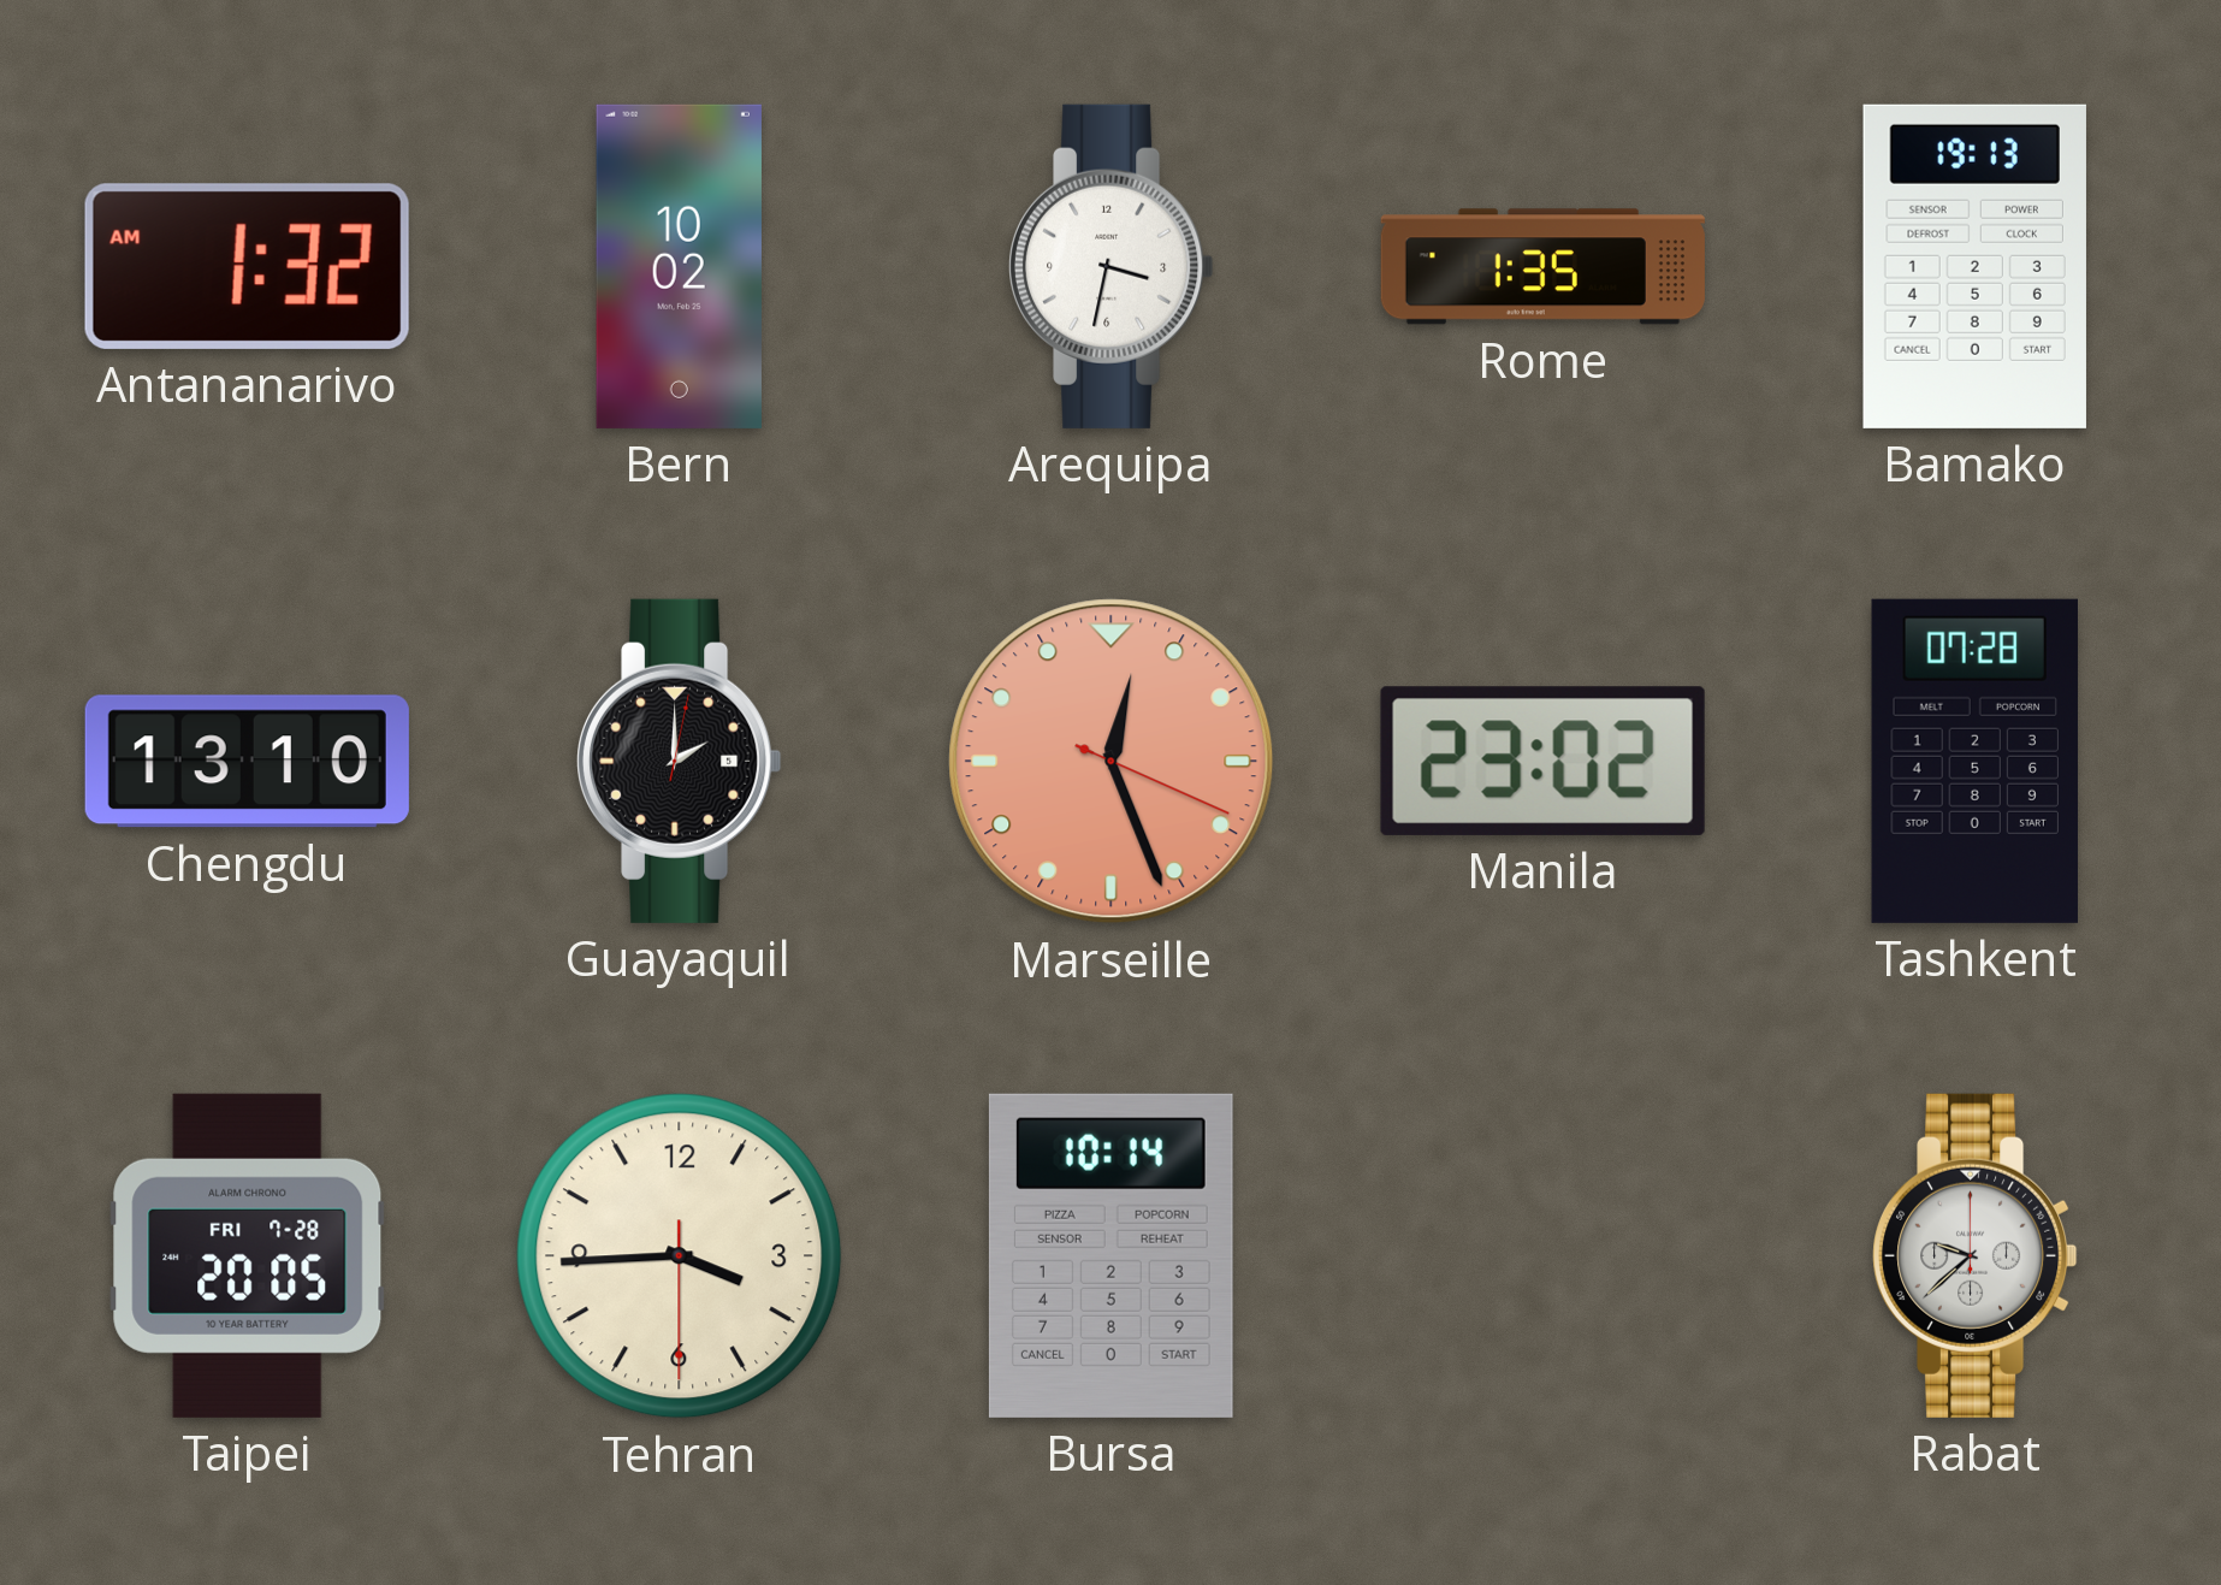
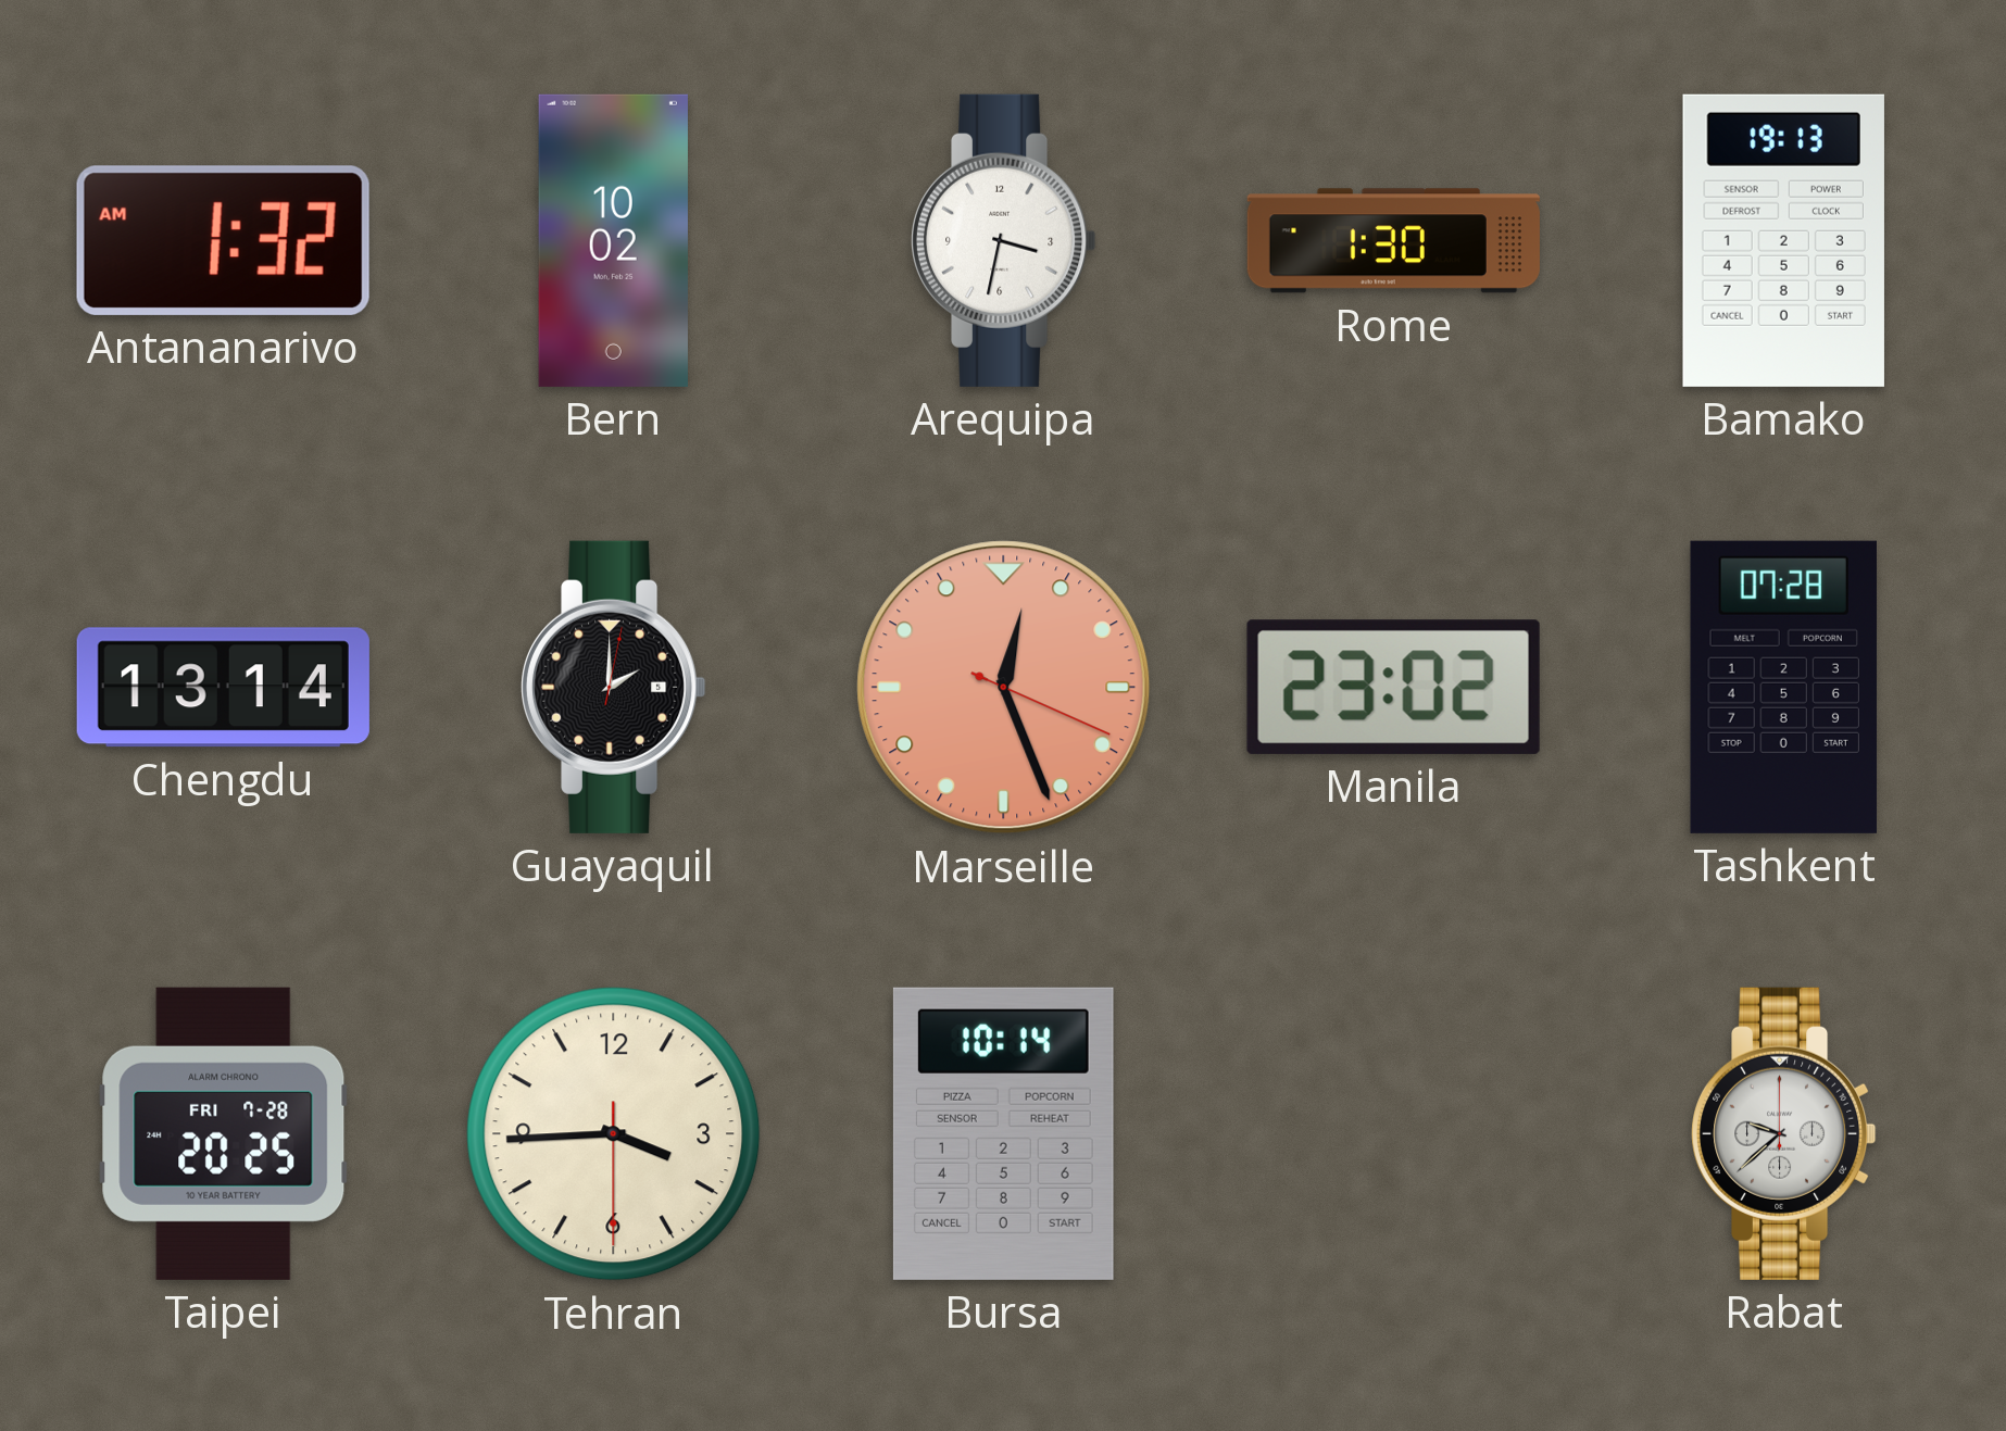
Rome: 1:35 -> 1:30
Chengdu: 13:10 -> 13:14
Taipei: 20:05 -> 20:25
